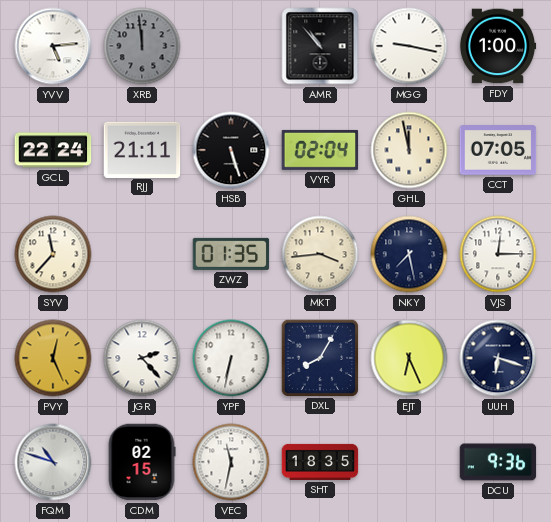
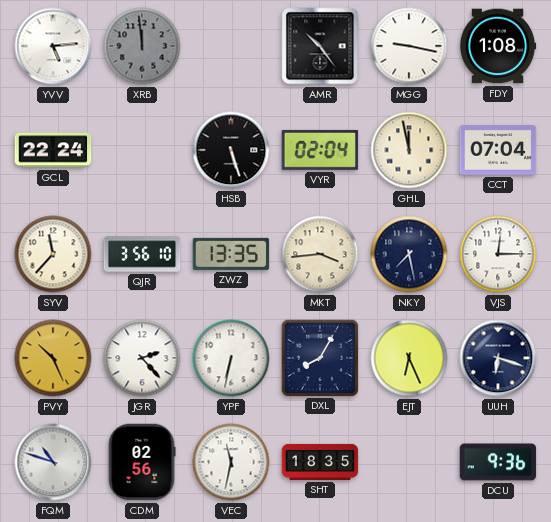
AMR: 10:53 -> 10:24
FDY: 1:00 -> 1:08
RJJ: 21:11 -> none
CCT: 07:05 -> 07:04
QJR: none -> 3:56
ZWZ: 01:35 -> 13:35
PVY: 12:26 -> 10:26
CDM: 02:15 -> 02:56
